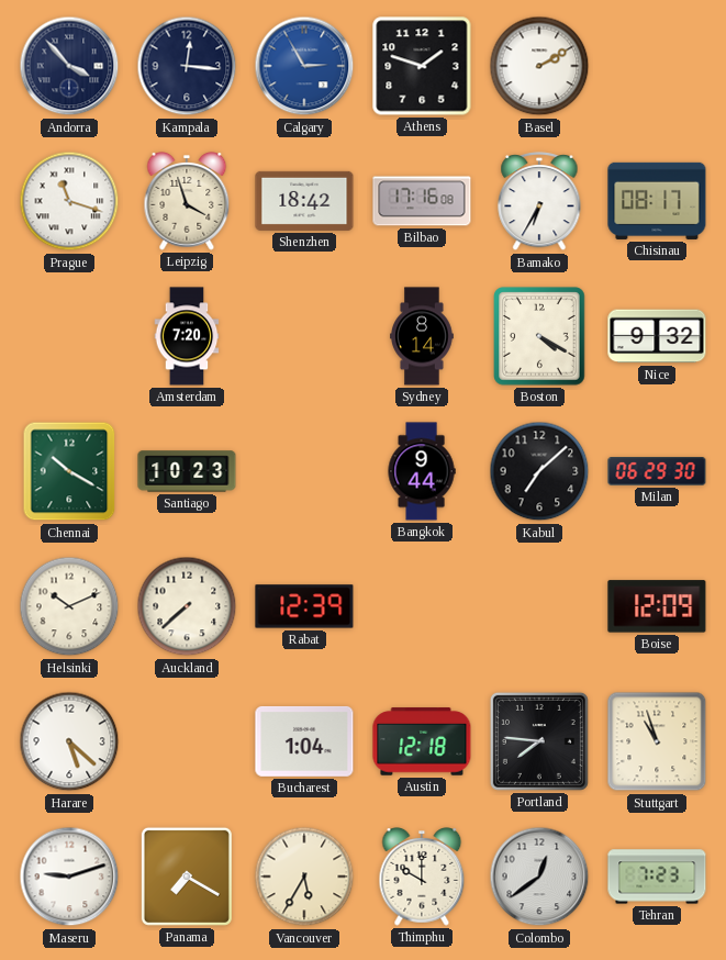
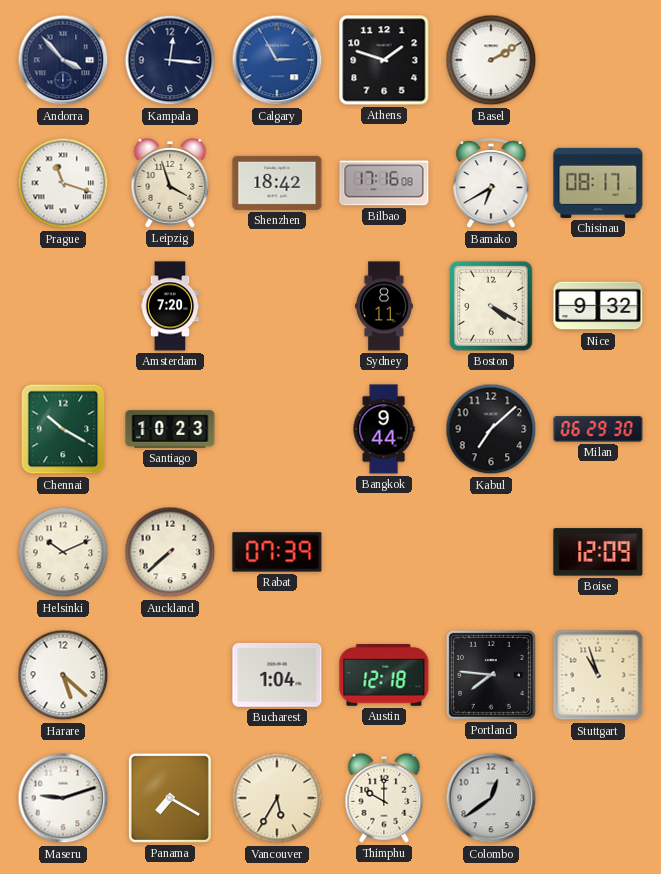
Bamako: 6:35 -> 6:40
Sydney: 8:14 -> 8:11
Rabat: 12:39 -> 07:39
Tehran: 7:23 -> none
